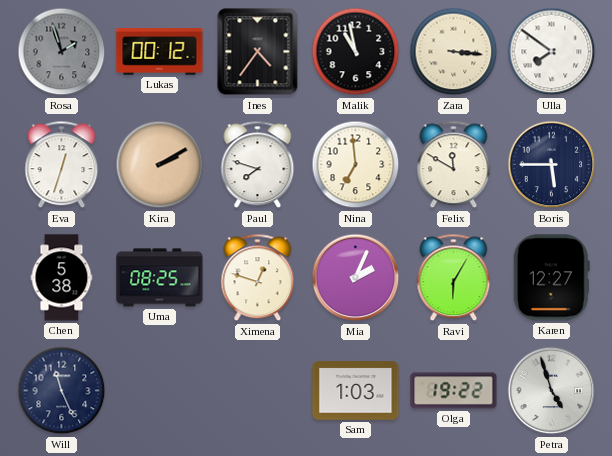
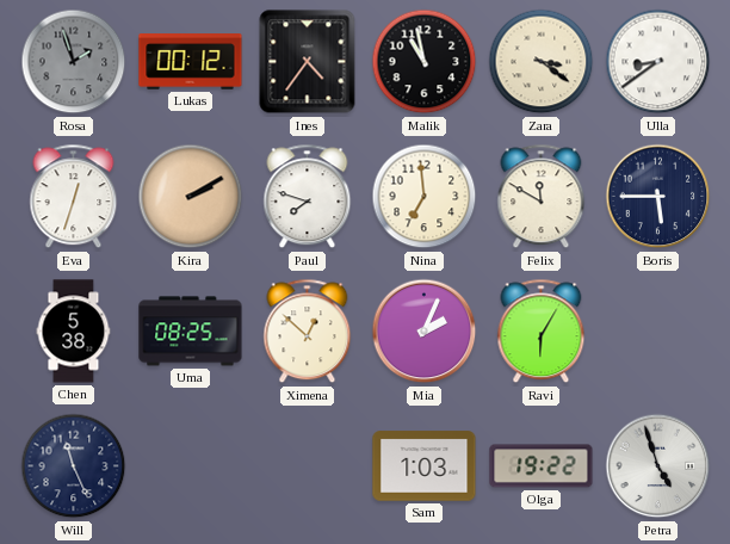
Zara: 3:16 -> 3:21
Ulla: 7:51 -> 8:39
Ximena: 12:48 -> 12:52
Karen: 12:27 -> none
